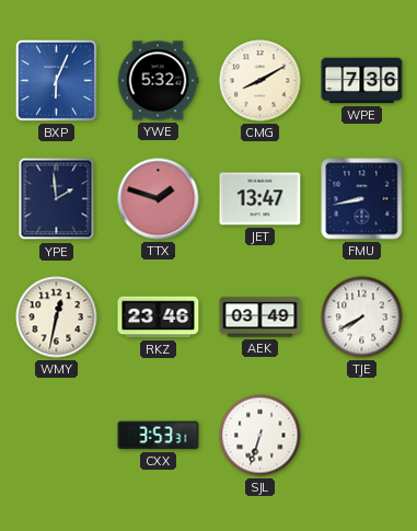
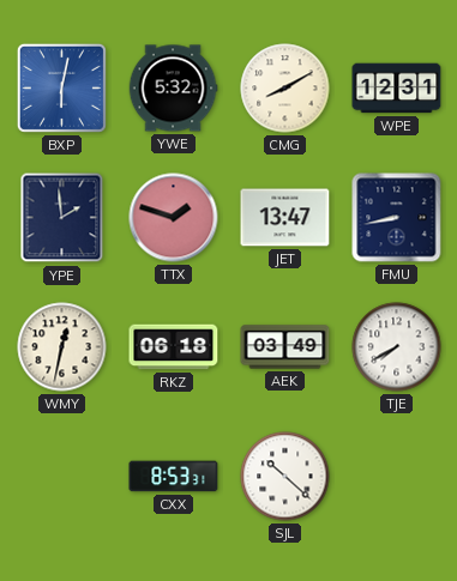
BXP: 6:04 -> 6:02
WPE: 7:36 -> 12:31
RKZ: 23:46 -> 06:18
CXX: 3:53 -> 8:53
SJL: 6:33 -> 10:22
